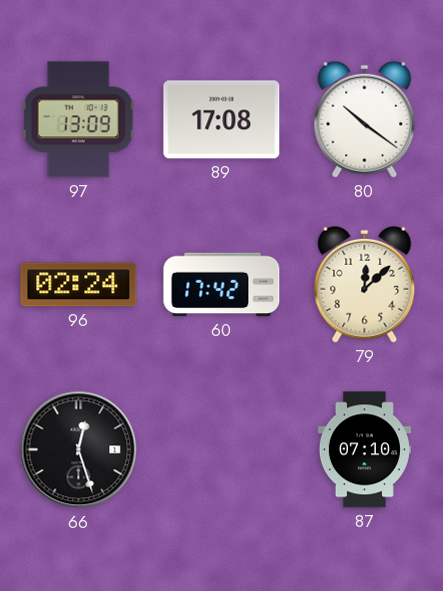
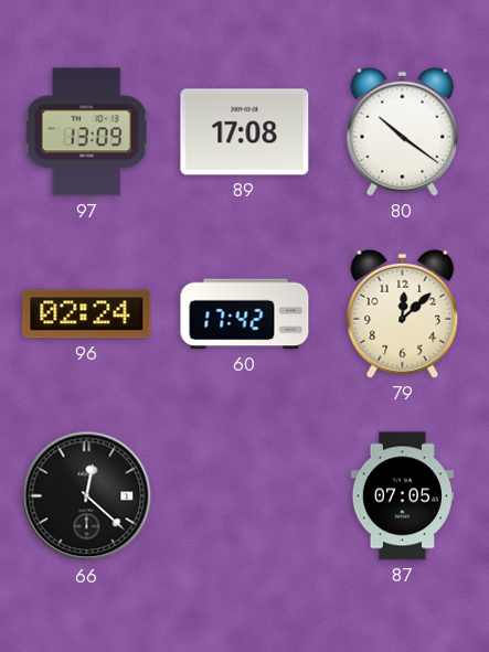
66: 12:27 -> 12:22
87: 07:10 -> 07:05
